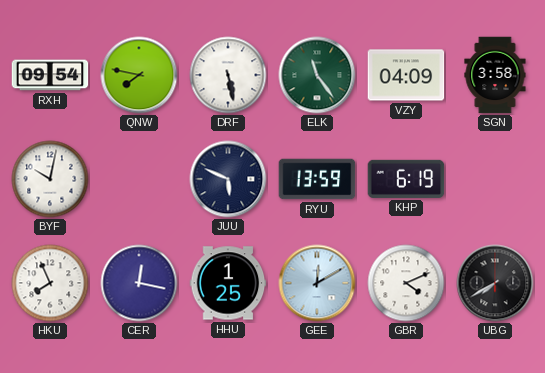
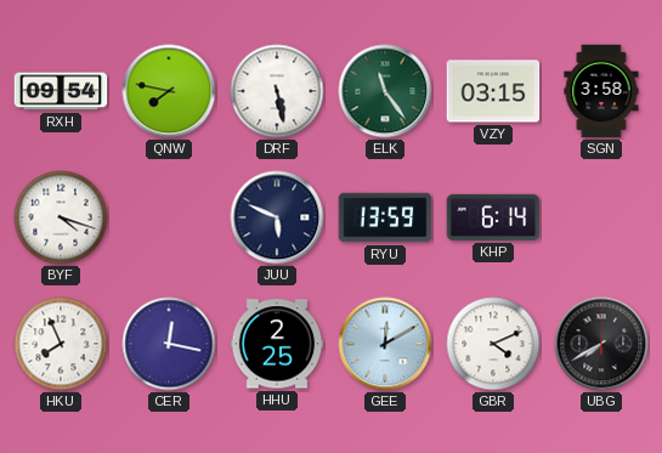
VZY: 04:09 -> 03:15
BYF: 10:02 -> 4:18
KHP: 6:19 -> 6:14
HHU: 1:25 -> 2:25
